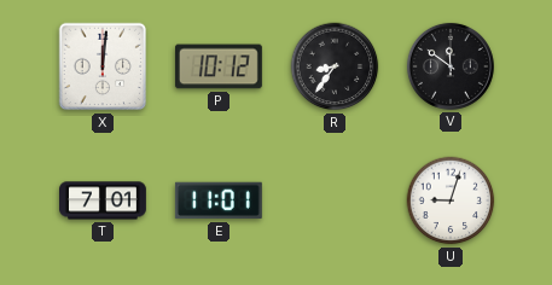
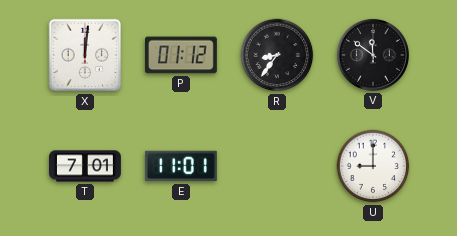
P: 10:12 -> 01:12
U: 9:03 -> 9:00
